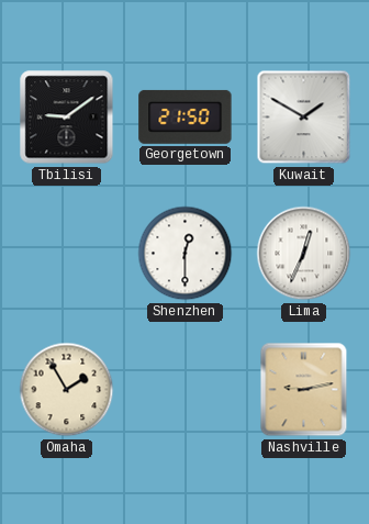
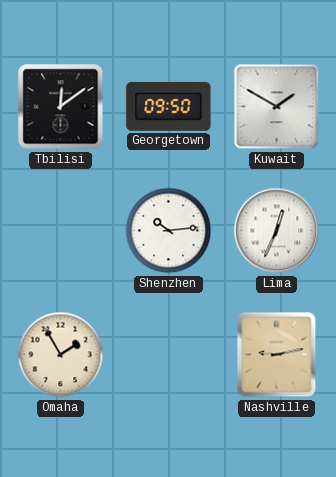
Tbilisi: 9:09 -> 12:09
Georgetown: 21:50 -> 09:50
Shenzhen: 12:30 -> 10:14
